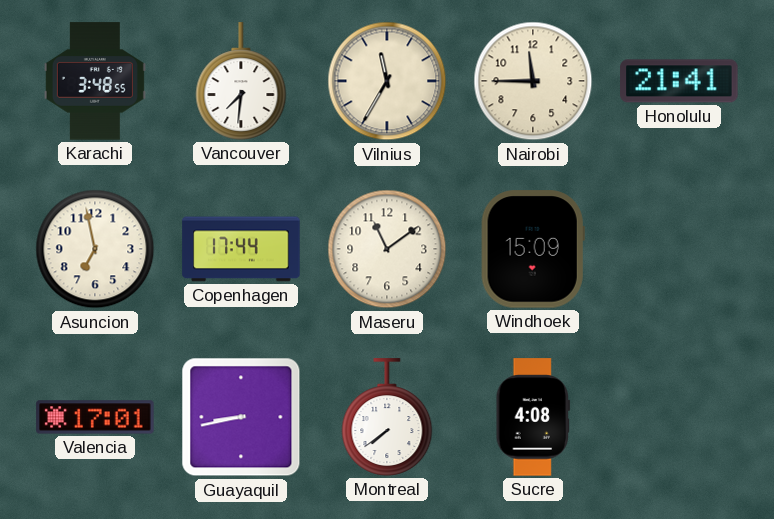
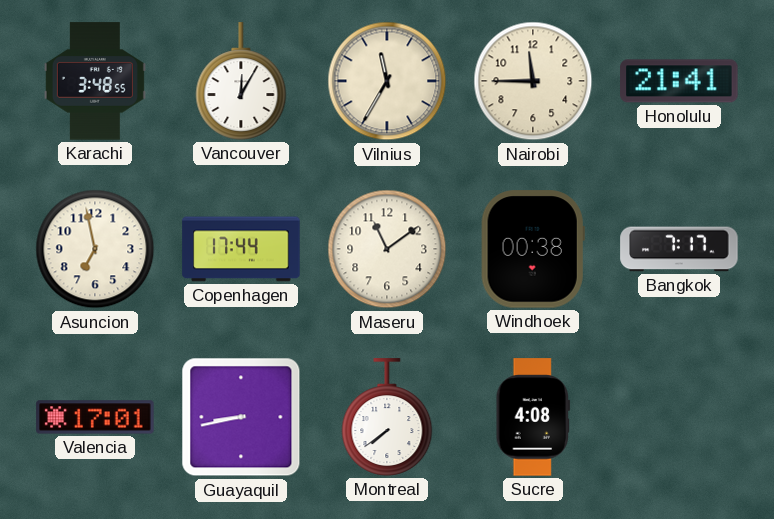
Vancouver: 7:31 -> 12:05
Windhoek: 15:09 -> 00:38
Bangkok: none -> 7:17
